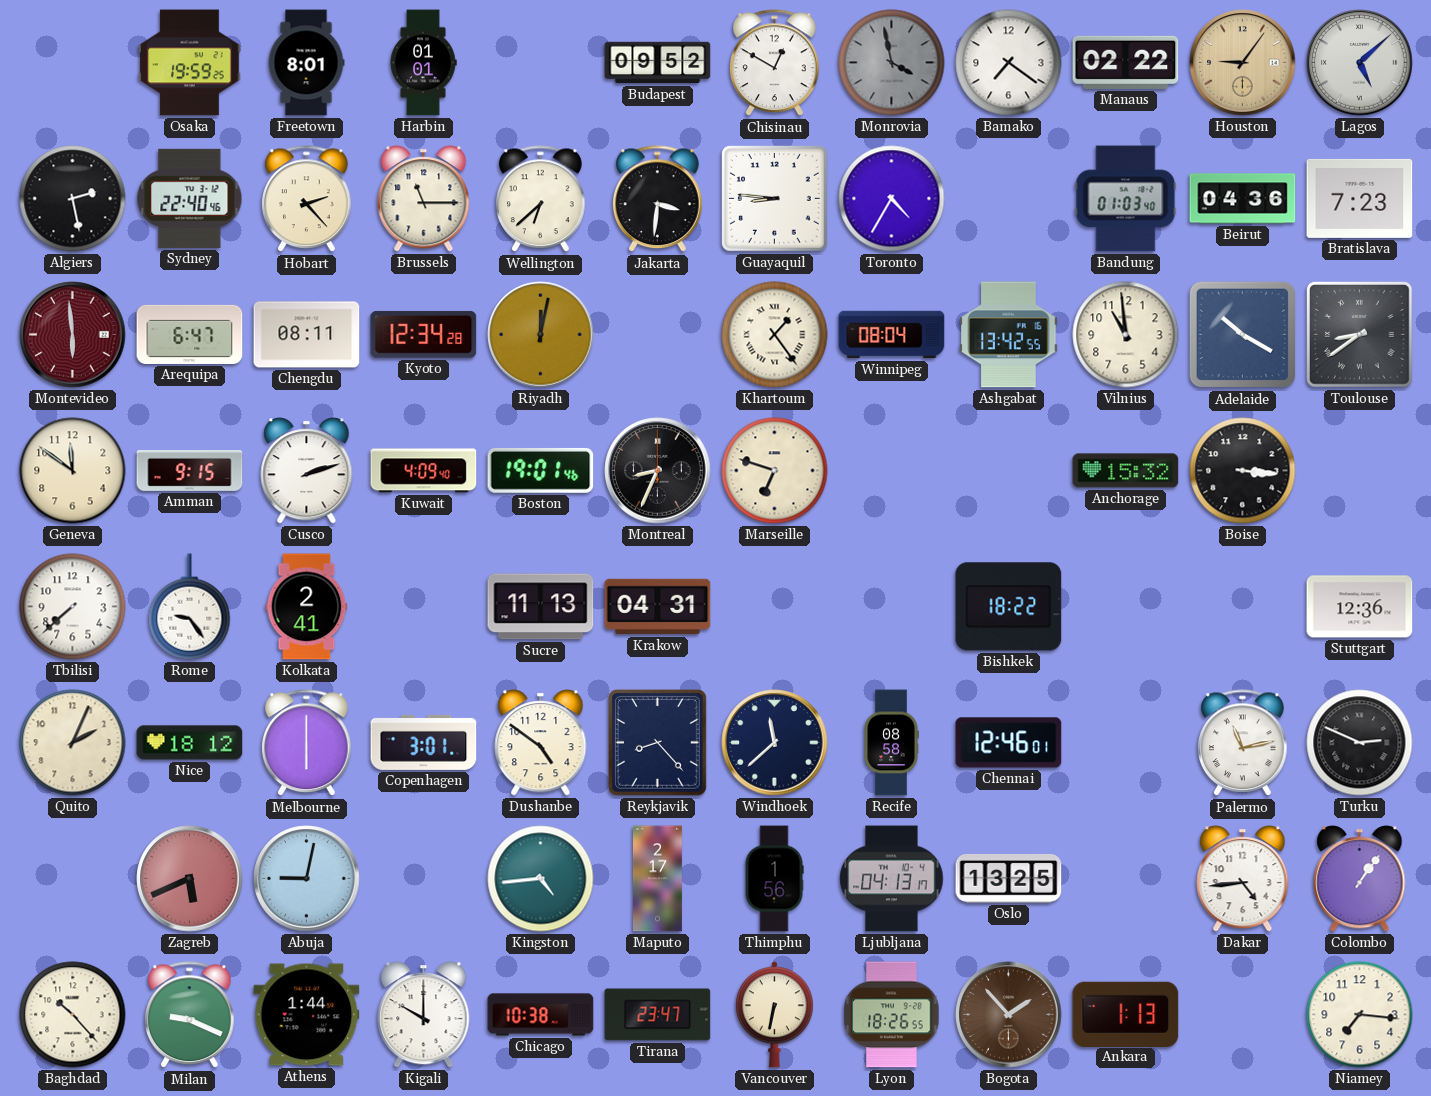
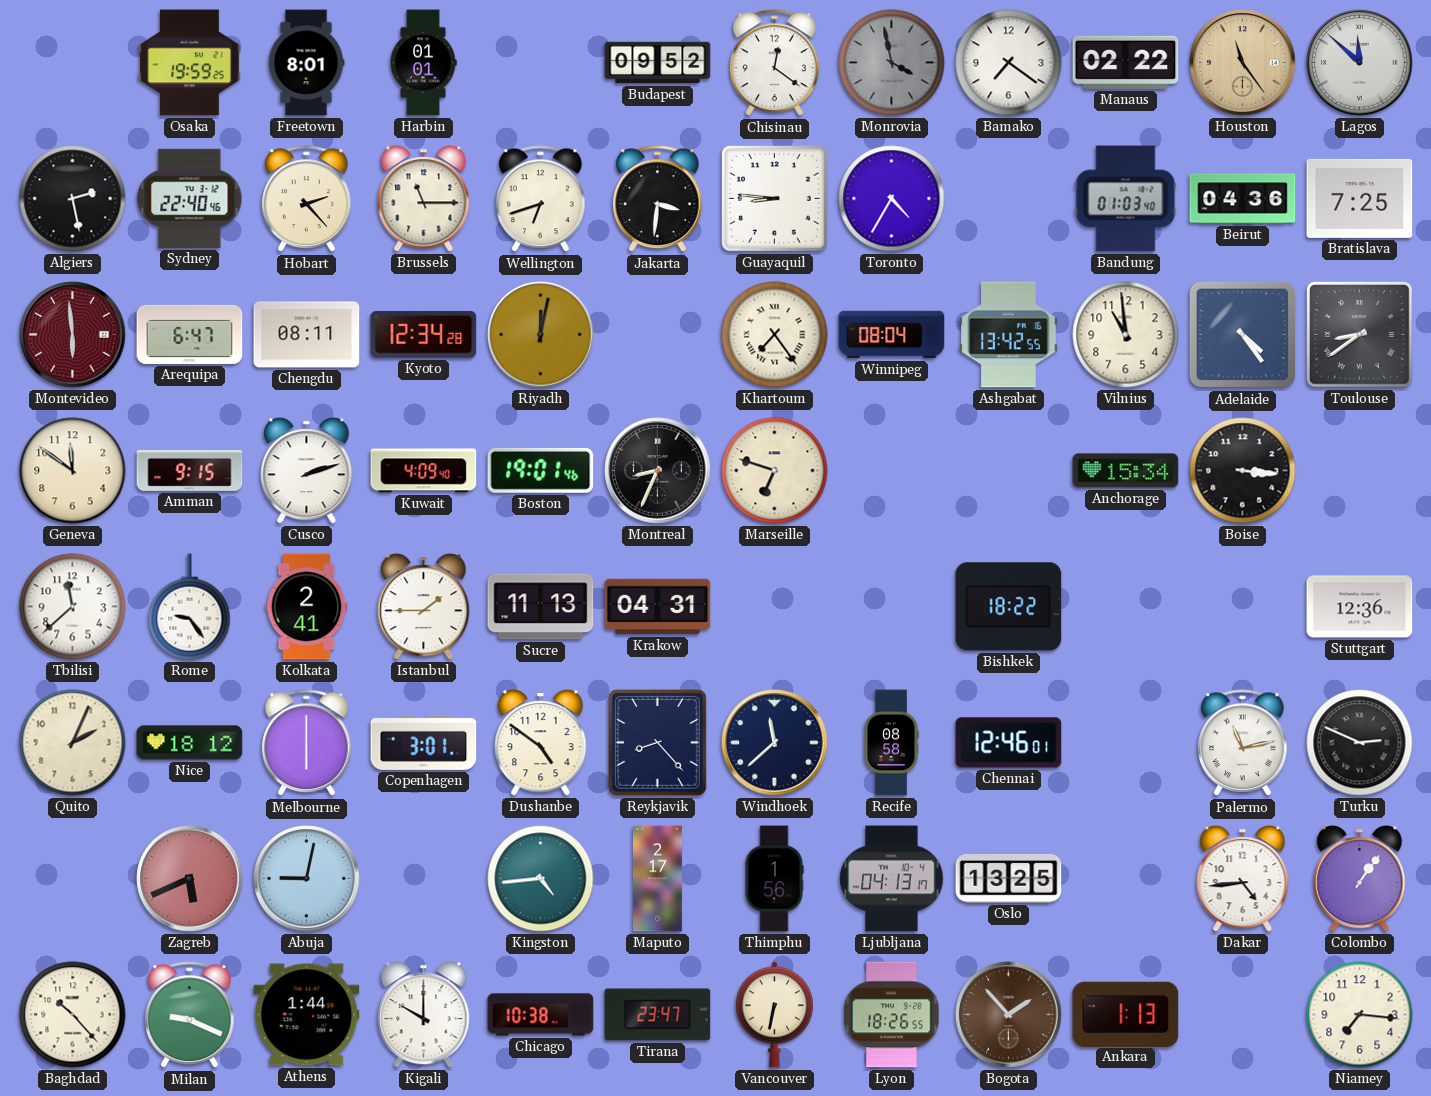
Chisinau: 12:50 -> 12:21
Houston: 9:06 -> 11:24
Lagos: 5:08 -> 11:52
Wellington: 6:38 -> 6:42
Bratislava: 7:23 -> 7:25
Khartoum: 1:24 -> 7:24
Adelaide: 10:20 -> 4:24
Anchorage: 15:32 -> 15:34
Tbilisi: 7:38 -> 11:38
Istanbul: none -> 1:45
